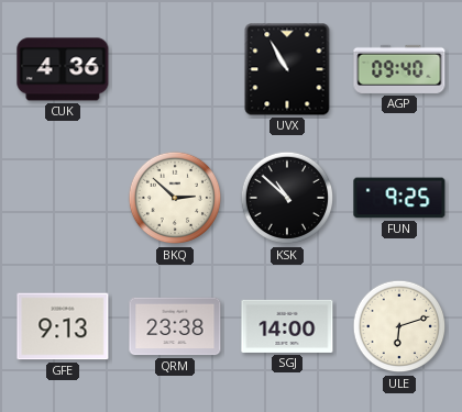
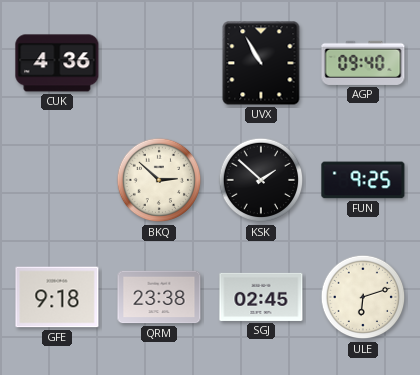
KSK: 10:52 -> 1:52
GFE: 9:13 -> 9:18
SGJ: 14:00 -> 02:45
